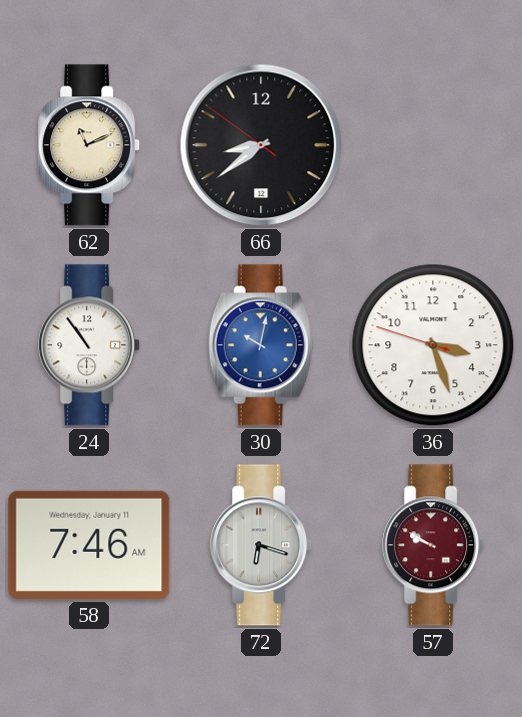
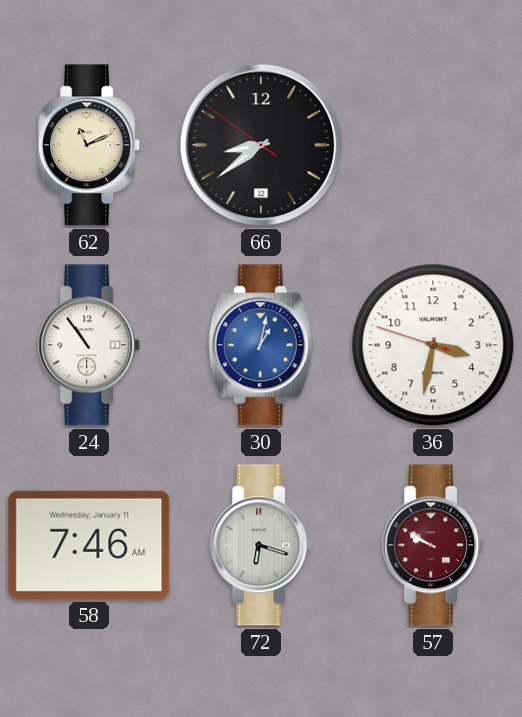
30: 10:02 -> 1:02
36: 3:26 -> 3:31
